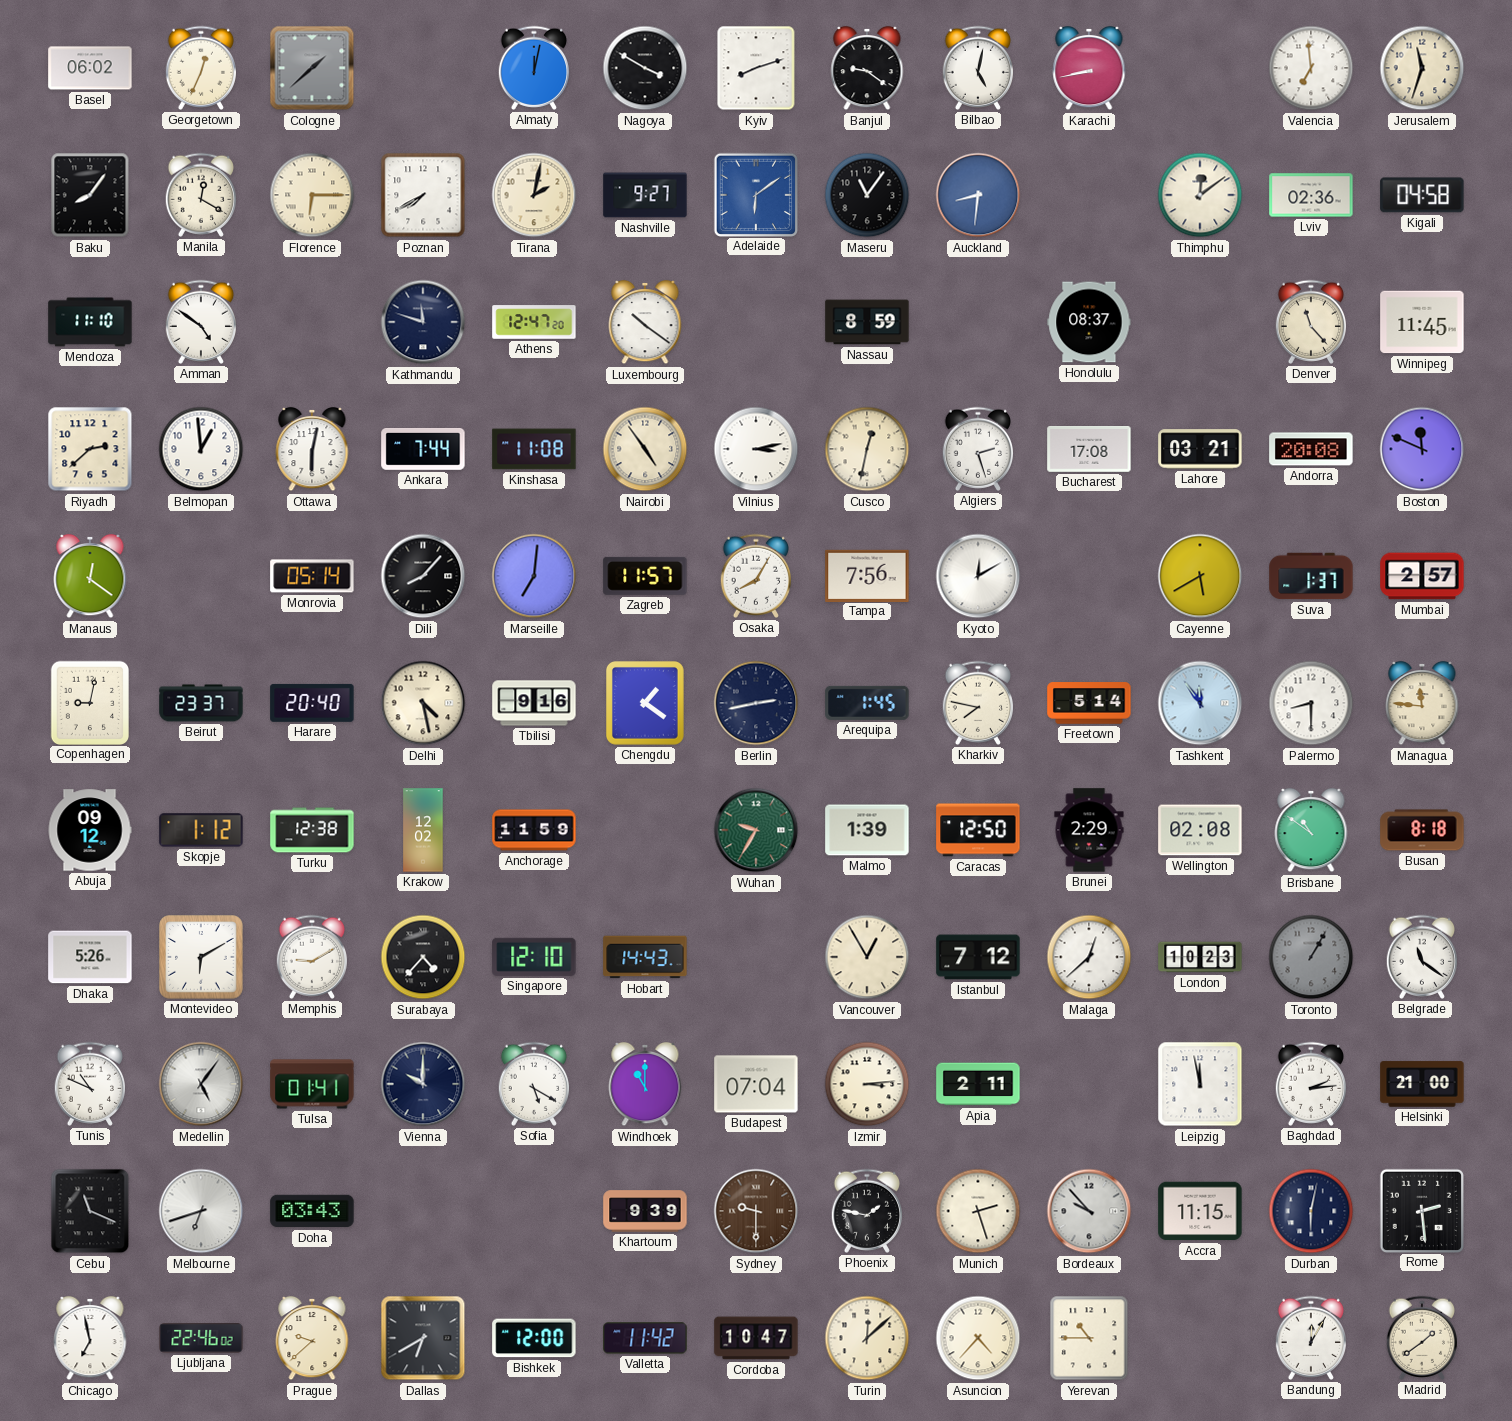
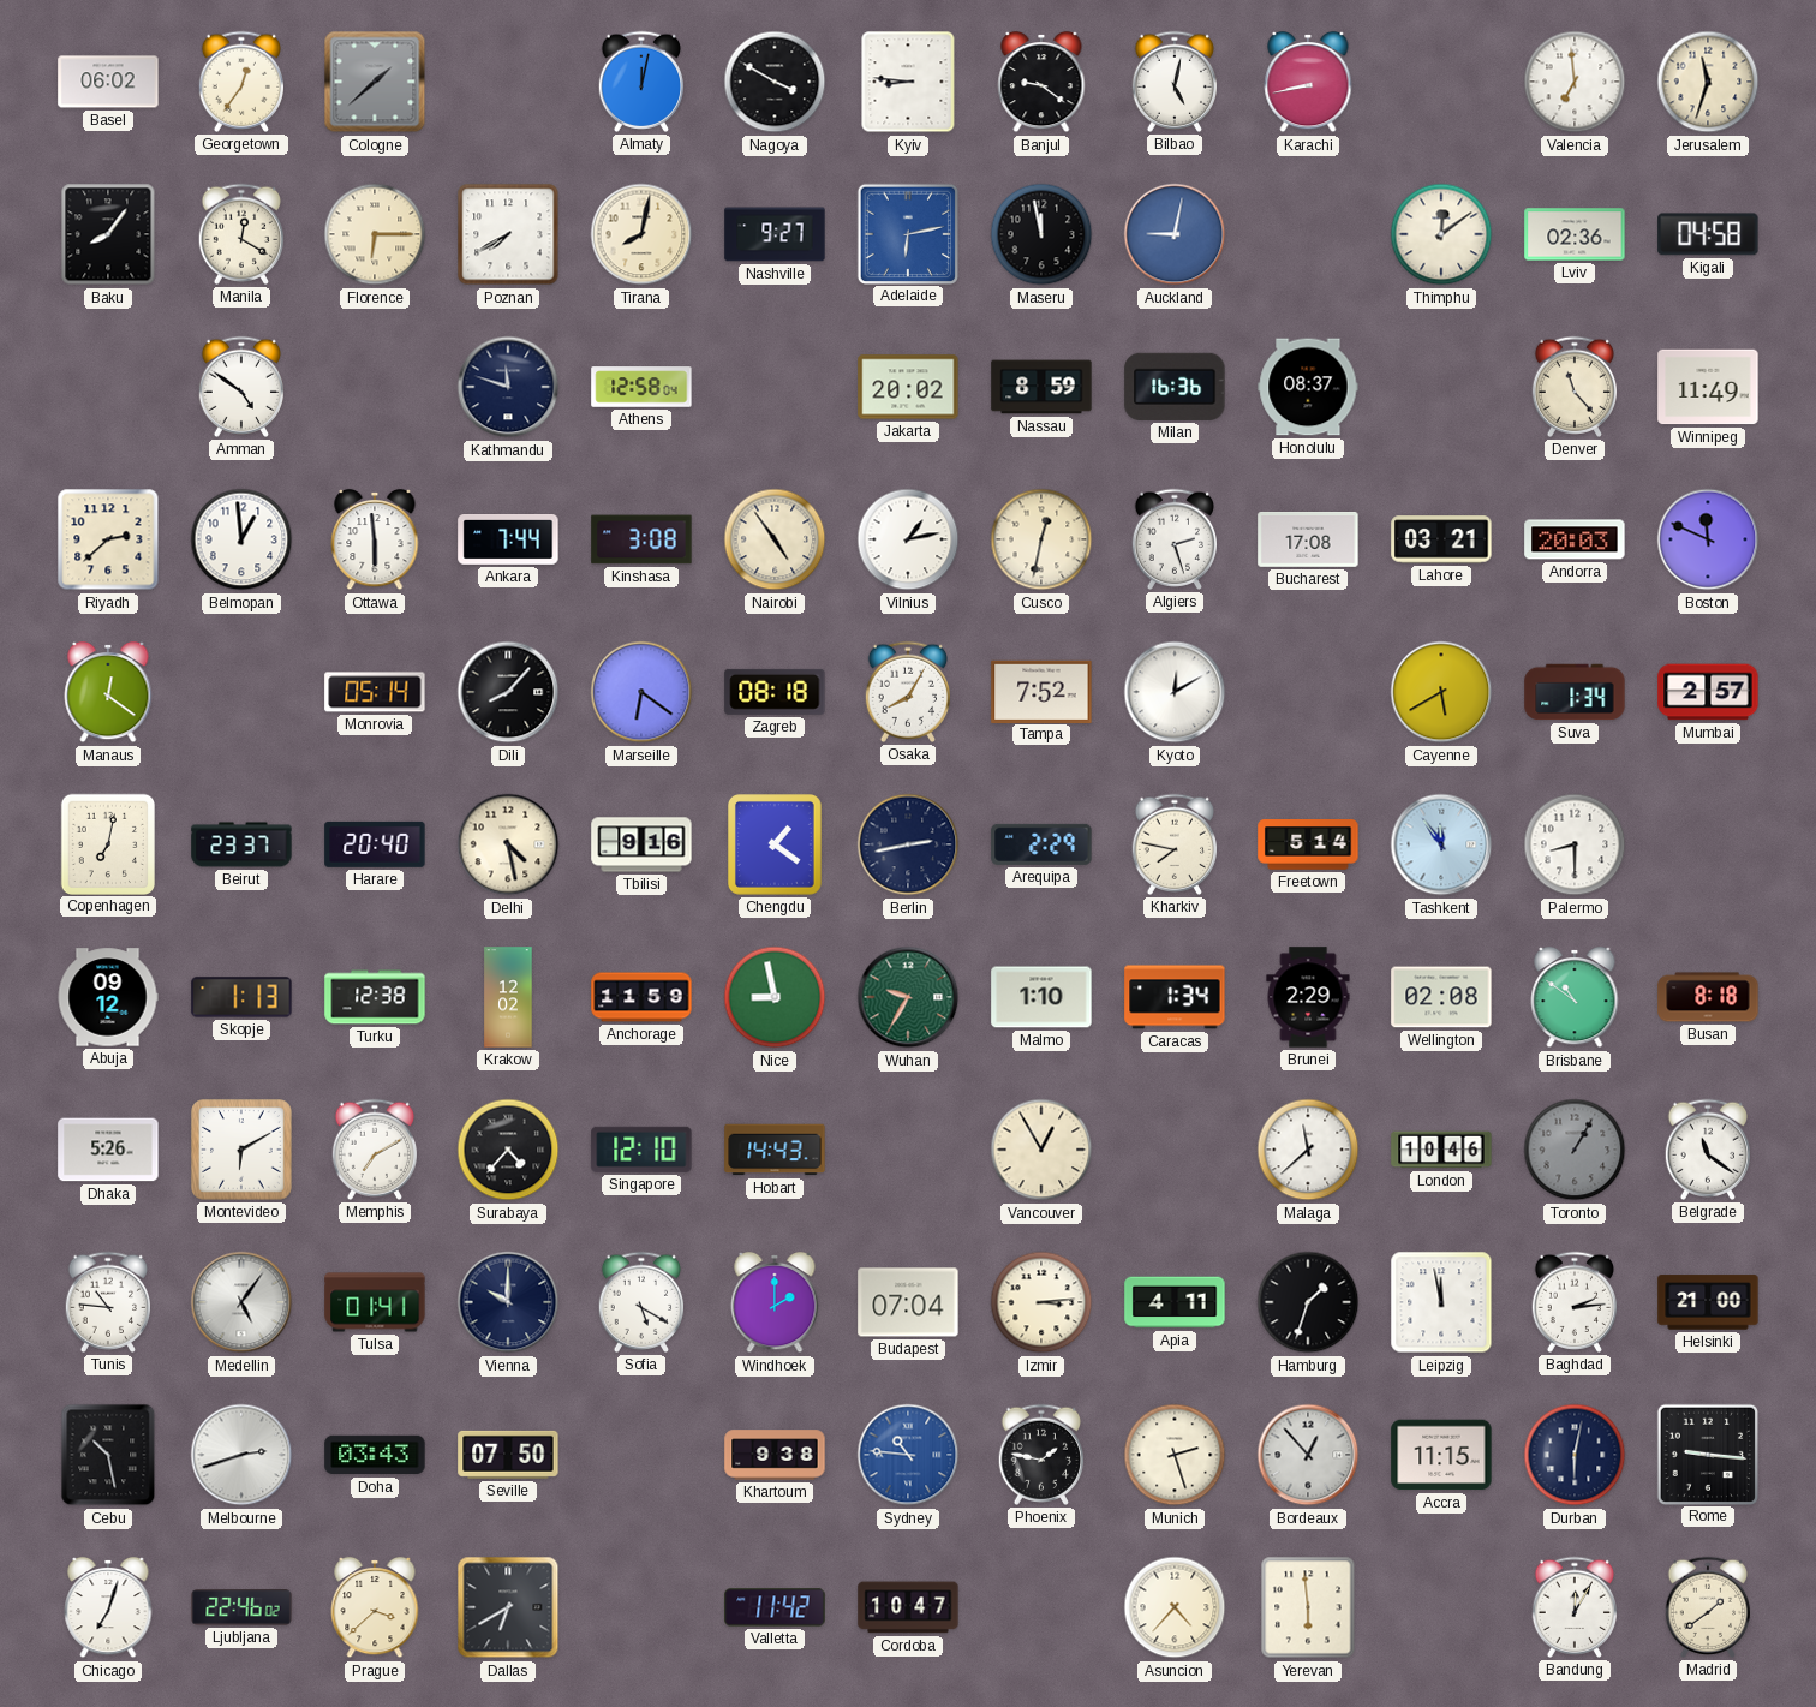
Georgetown: 12:34 -> 12:36
Kyiv: 8:12 -> 8:46
Tirana: 2:02 -> 8:02
Adelaide: 6:09 -> 6:13
Maseru: 11:06 -> 11:58
Auckland: 8:31 -> 9:02
Mendoza: 11:10 -> none
Athens: 12:47 -> 12:58
Luxembourg: 10:21 -> none
Jakarta: none -> 20:02
Milan: none -> 16:36
Winnipeg: 11:45 -> 11:49
Ottawa: 6:02 -> 5:59
Kinshasa: 11:08 -> 3:08
Vilnius: 3:13 -> 1:13
Andorra: 20:08 -> 20:03
Marseille: 7:01 -> 6:21
Zagreb: 11:57 -> 08:18
Tampa: 7:56 -> 7:52
Suva: 1:37 -> 1:34
Copenhagen: 9:02 -> 7:02
Arequipa: 1:45 -> 2:29
Managua: 11:46 -> none
Skopje: 1:12 -> 1:13
Nice: none -> 8:58
Malmo: 1:39 -> 1:10
Caracas: 12:50 -> 1:34
Memphis: 9:10 -> 7:10
Istanbul: 7:12 -> none
Malaga: 12:38 -> 11:38
London: 10:23 -> 10:46
Tunis: 10:49 -> 10:46
Windhoek: 11:00 -> 2:00
Apia: 2:11 -> 4:11
Hamburg: none -> 1:33
Cebu: 11:19 -> 10:28
Melbourne: 6:42 -> 2:42
Seville: none -> 07:50
Khartoum: 9:39 -> 9:38
Sydney: 9:30 -> 10:46
Sydney dial: brown -> blue
Bordeaux: 9:53 -> 12:53
Rome: 2:29 -> 9:16
Chicago: 6:58 -> 7:03
Prague: 9:38 -> 3:38
Bishkek: 12:00 -> none
Turin: 12:08 -> none
Yerevan: 10:45 -> 5:59
